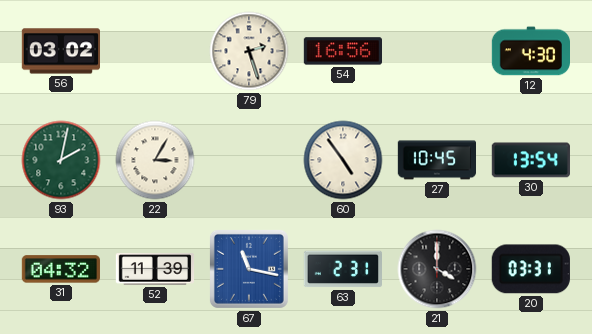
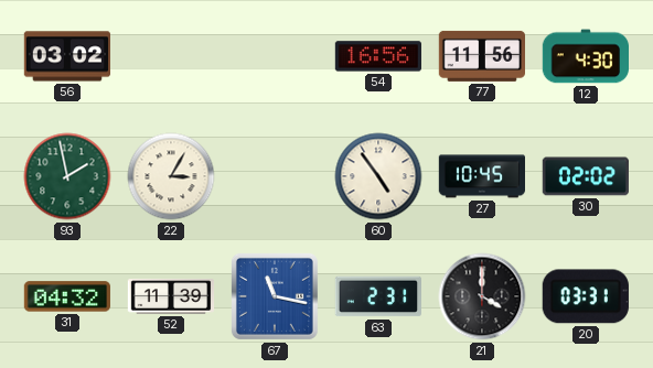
79: 2:27 -> none
77: none -> 11:56
93: 2:02 -> 1:58
30: 13:54 -> 02:02
